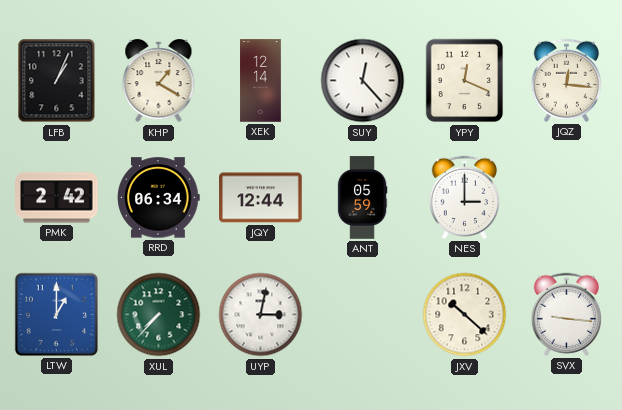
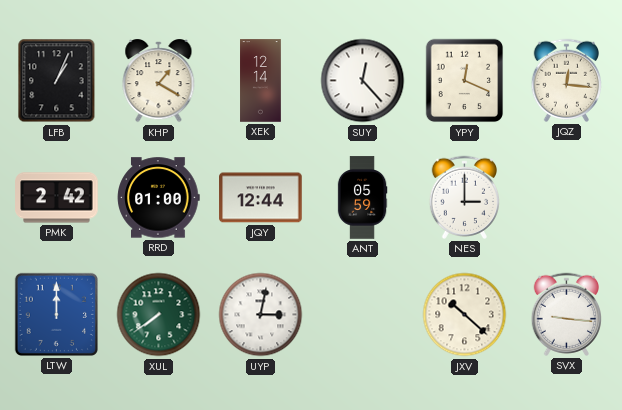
RRD: 06:34 -> 01:00
LTW: 1:00 -> 12:00
XUL: 7:37 -> 7:39
